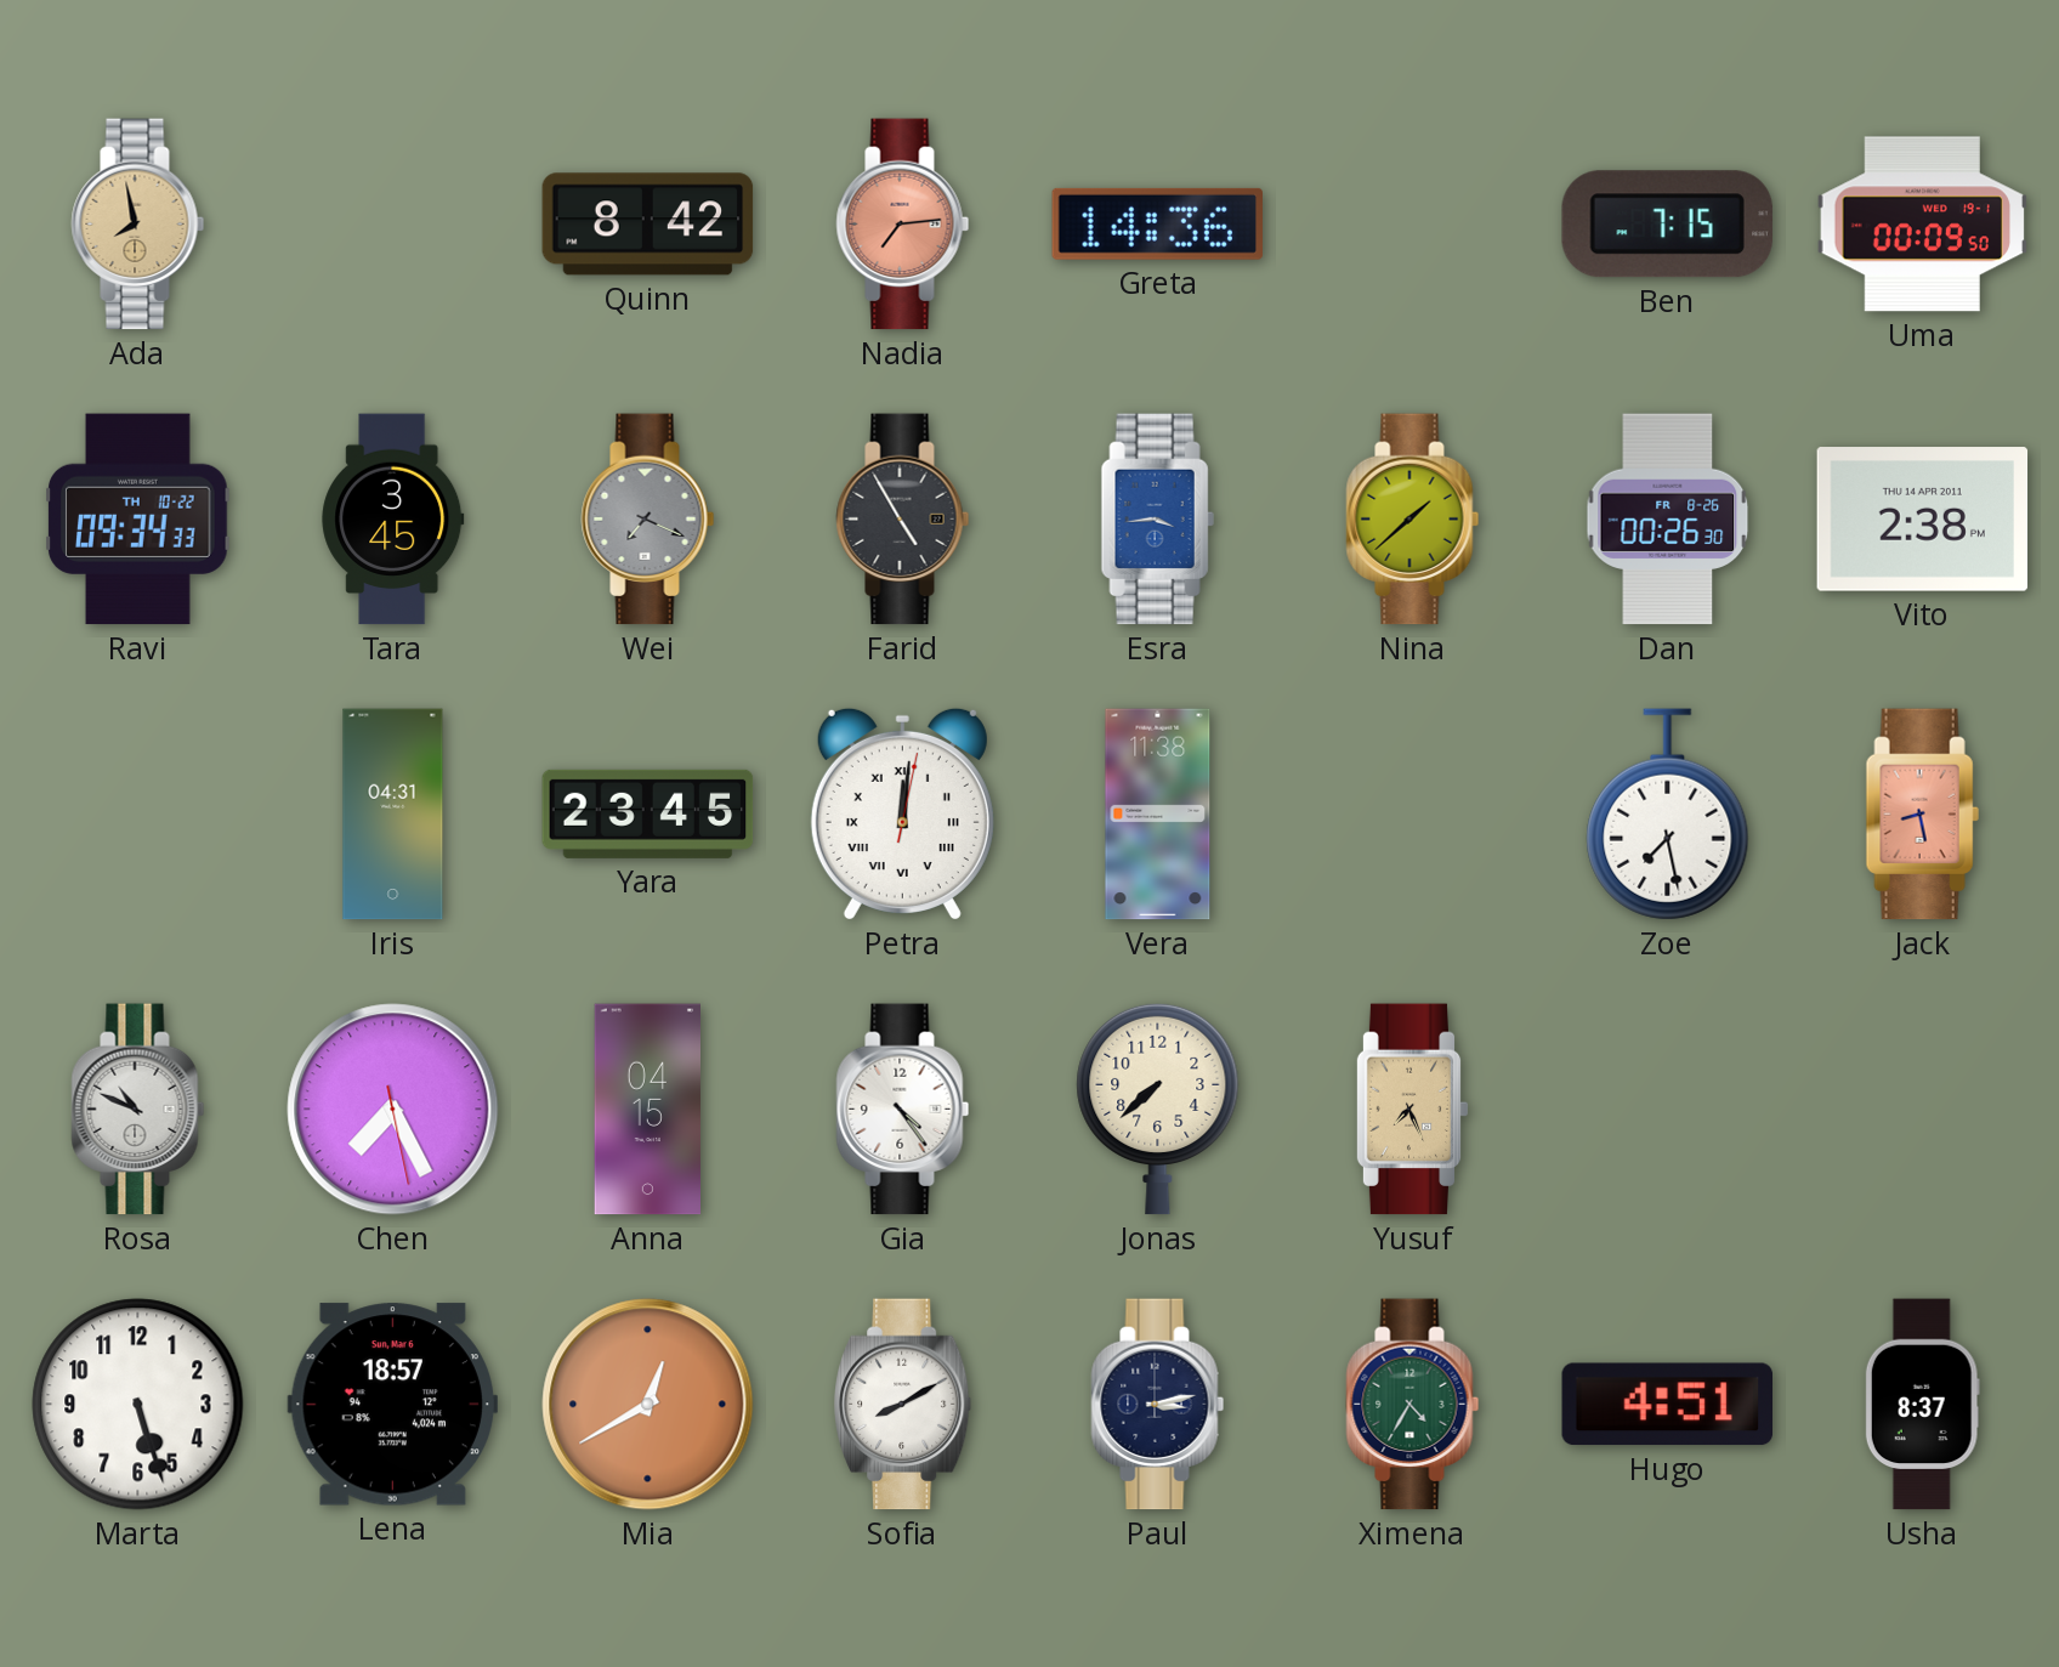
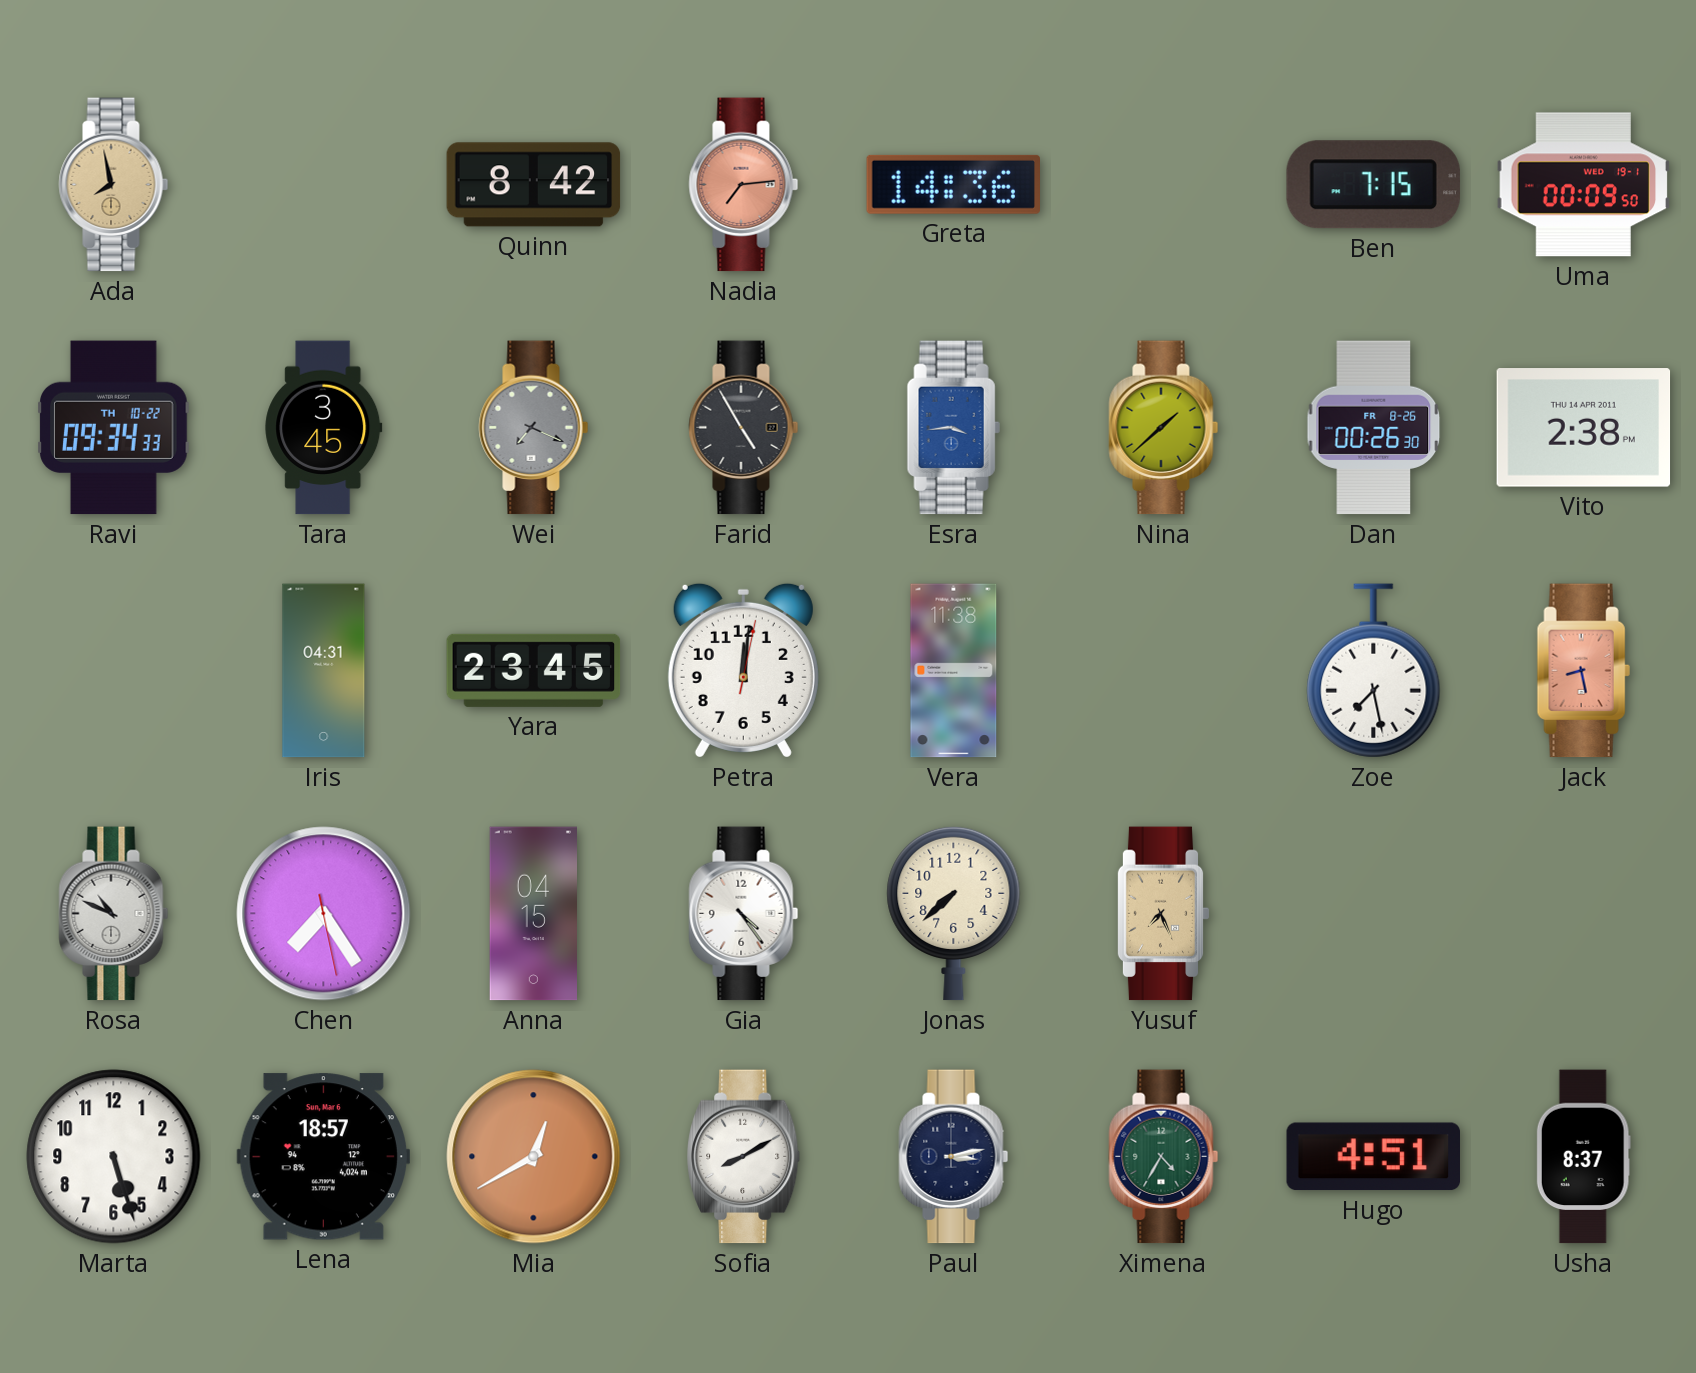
Petra numerals: Roman -> Arabic
Chen: 7:25 -> 7:24
